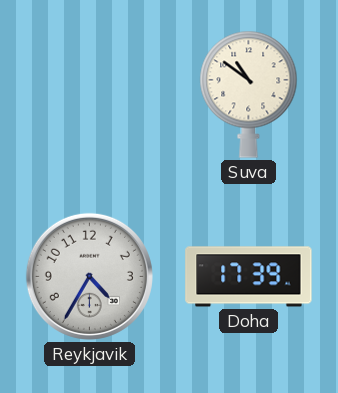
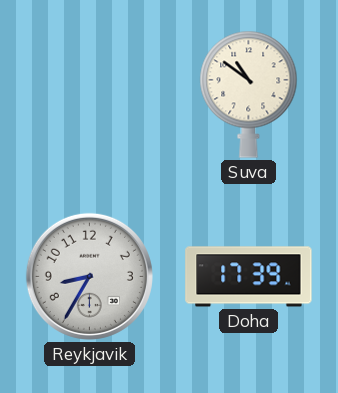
Reykjavik: 4:35 -> 8:35
